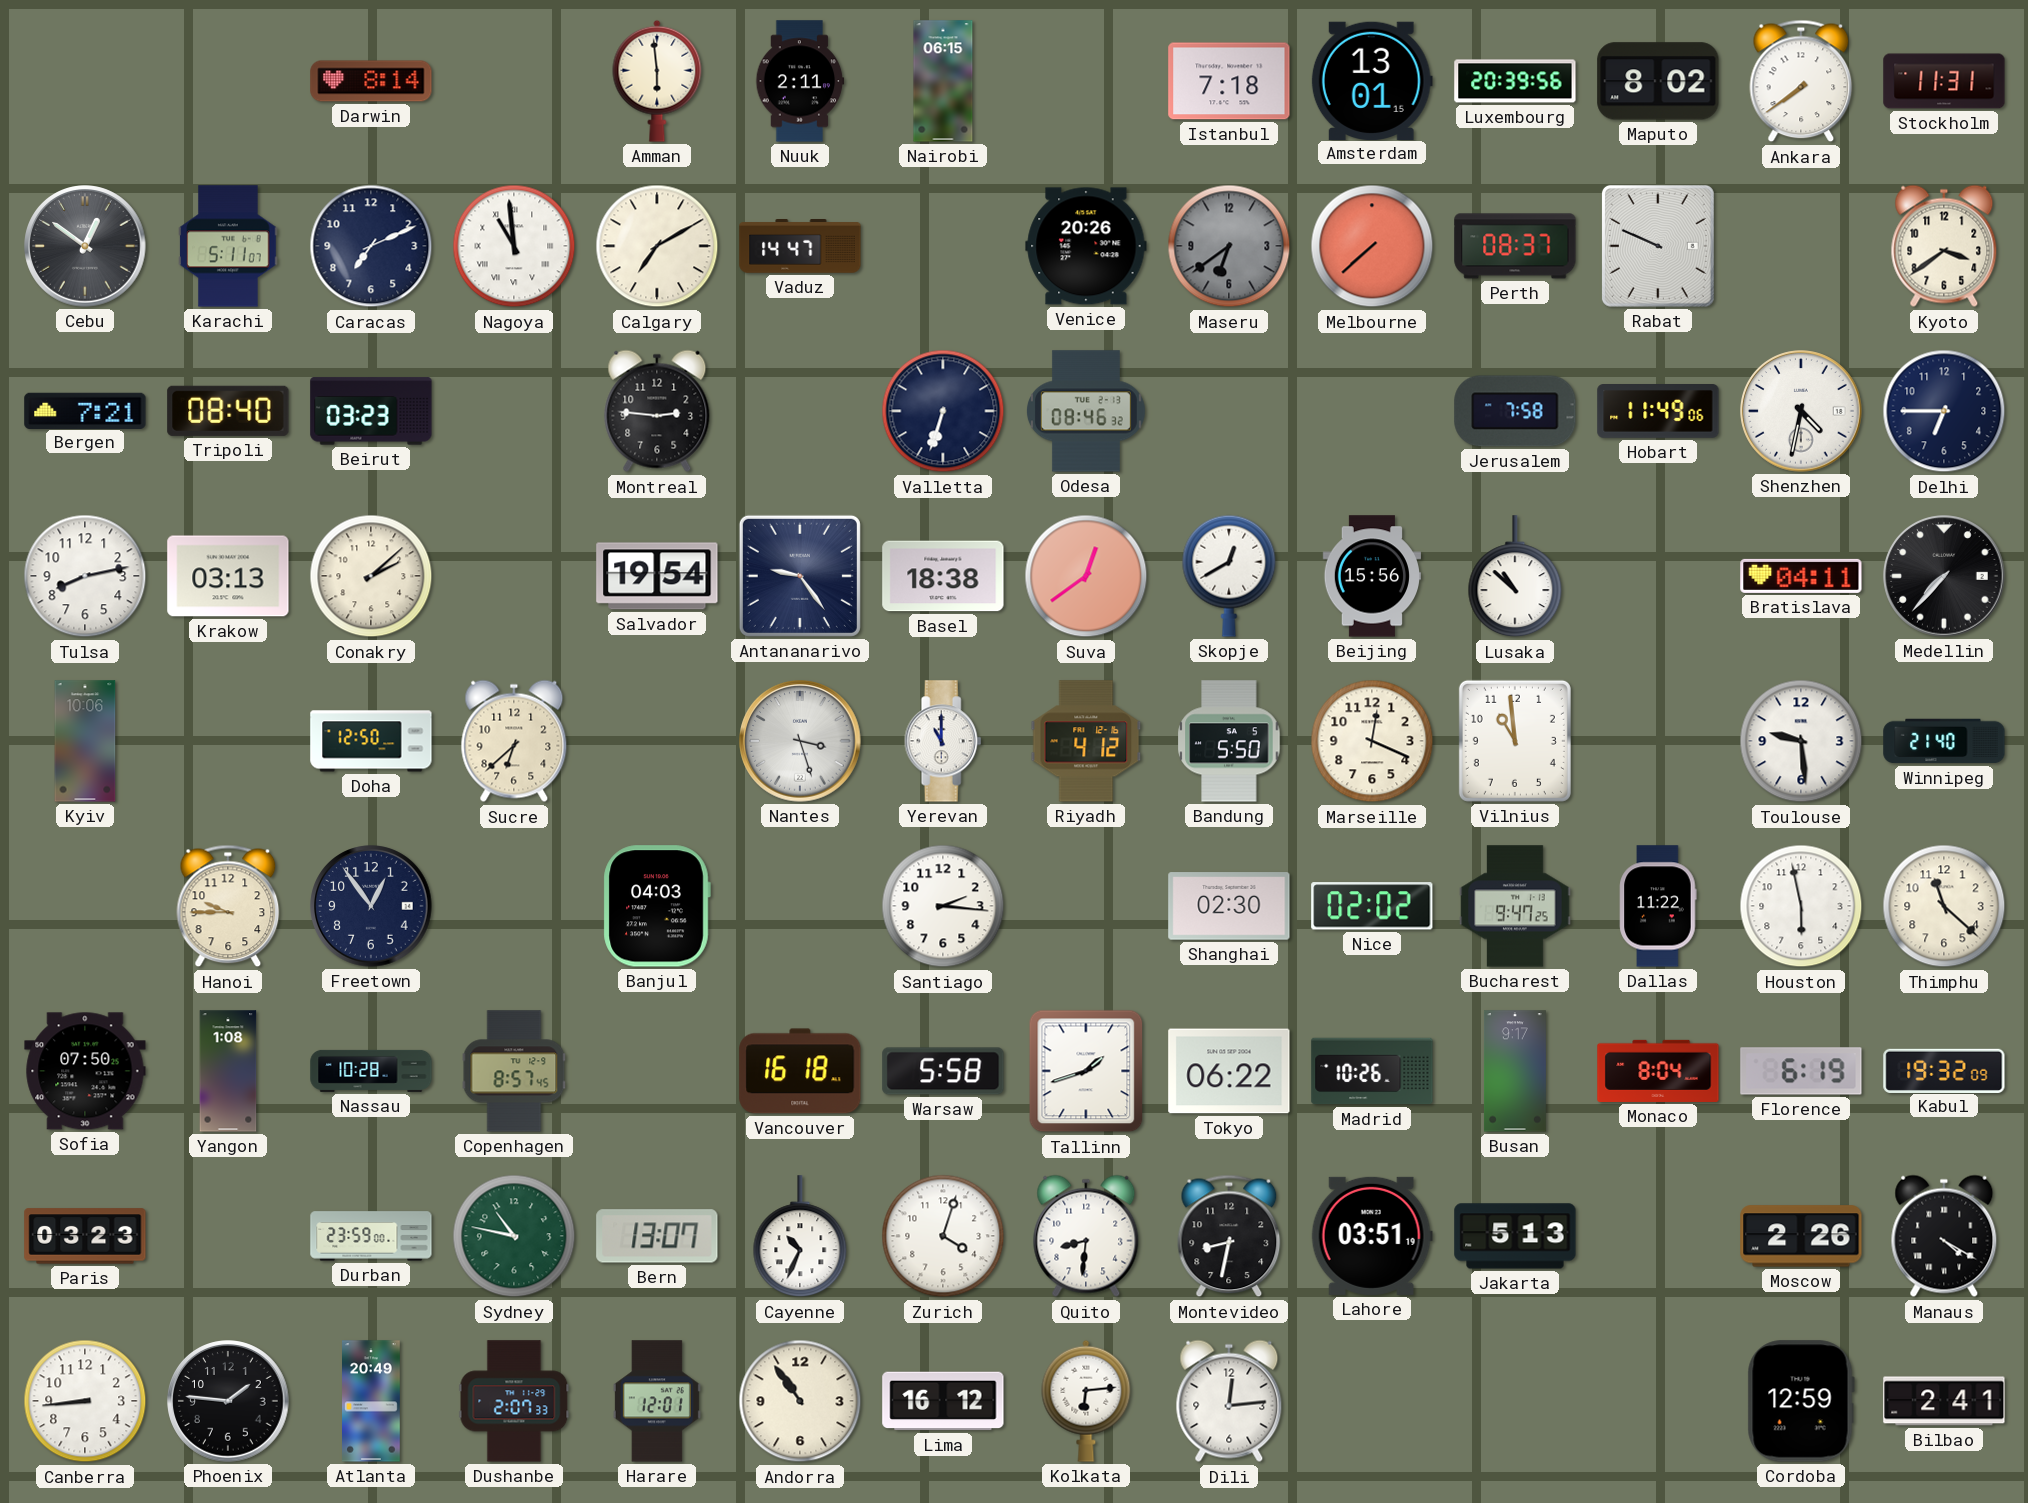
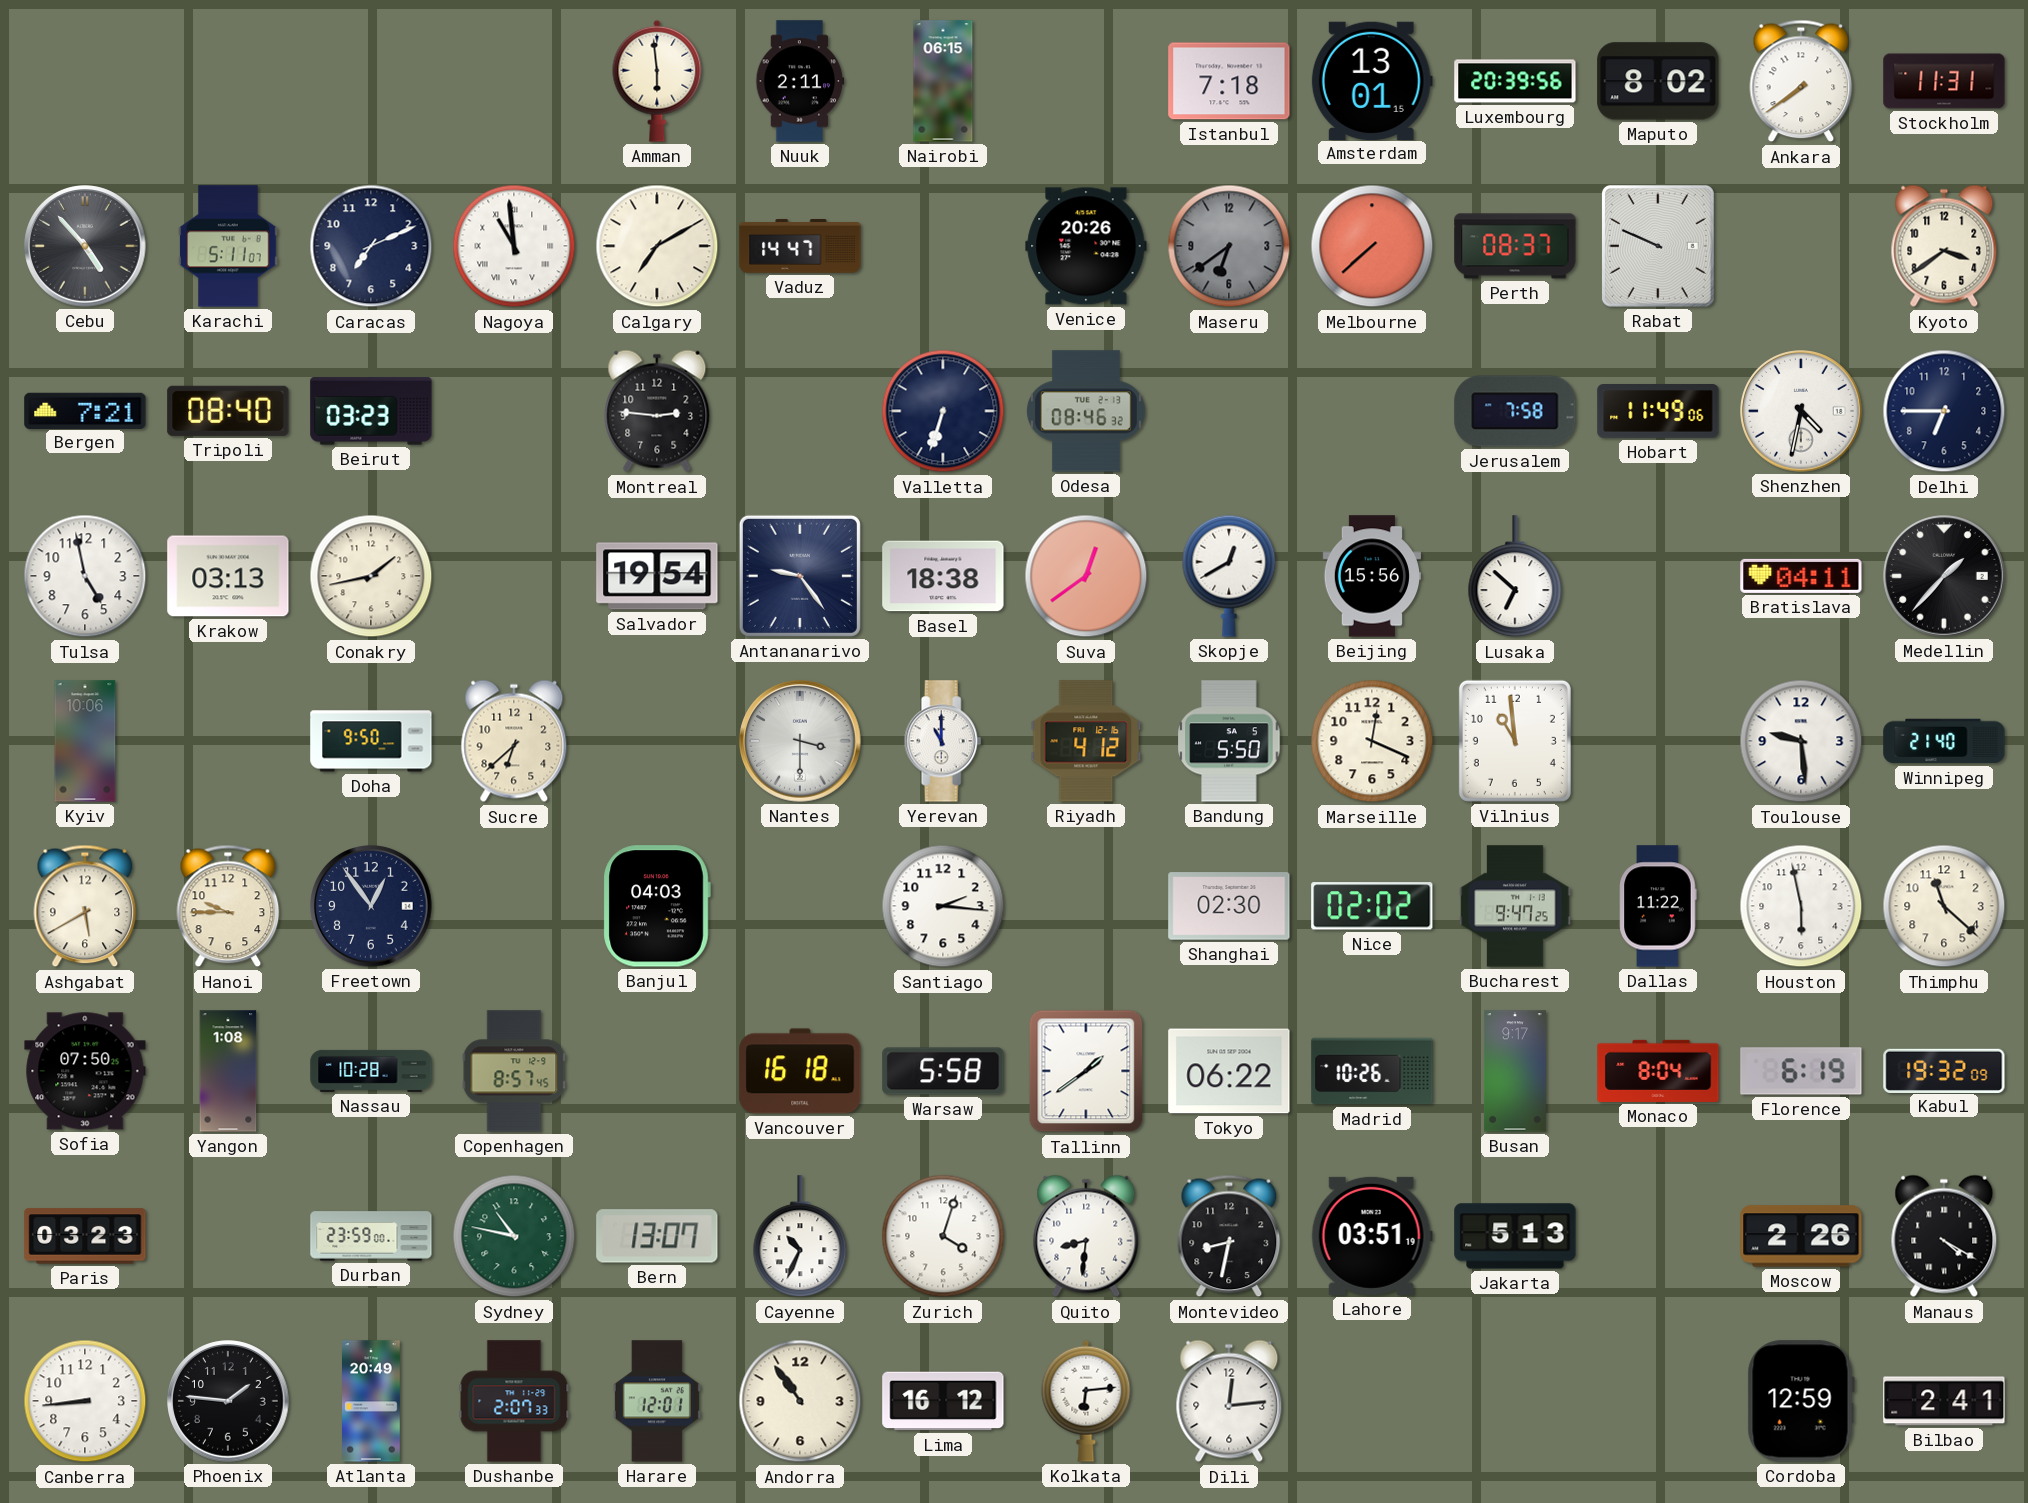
Darwin: 8:14 -> none
Cebu: 12:51 -> 4:53
Tulsa: 8:13 -> 4:58
Conakry: 2:08 -> 1:43
Lusaka: 10:52 -> 6:52
Medellin: 7:37 -> 1:37
Doha: 12:50 -> 9:50
Nantes: 3:27 -> 3:30
Ashgabat: none -> 5:40
Tallinn: 1:42 -> 1:39
